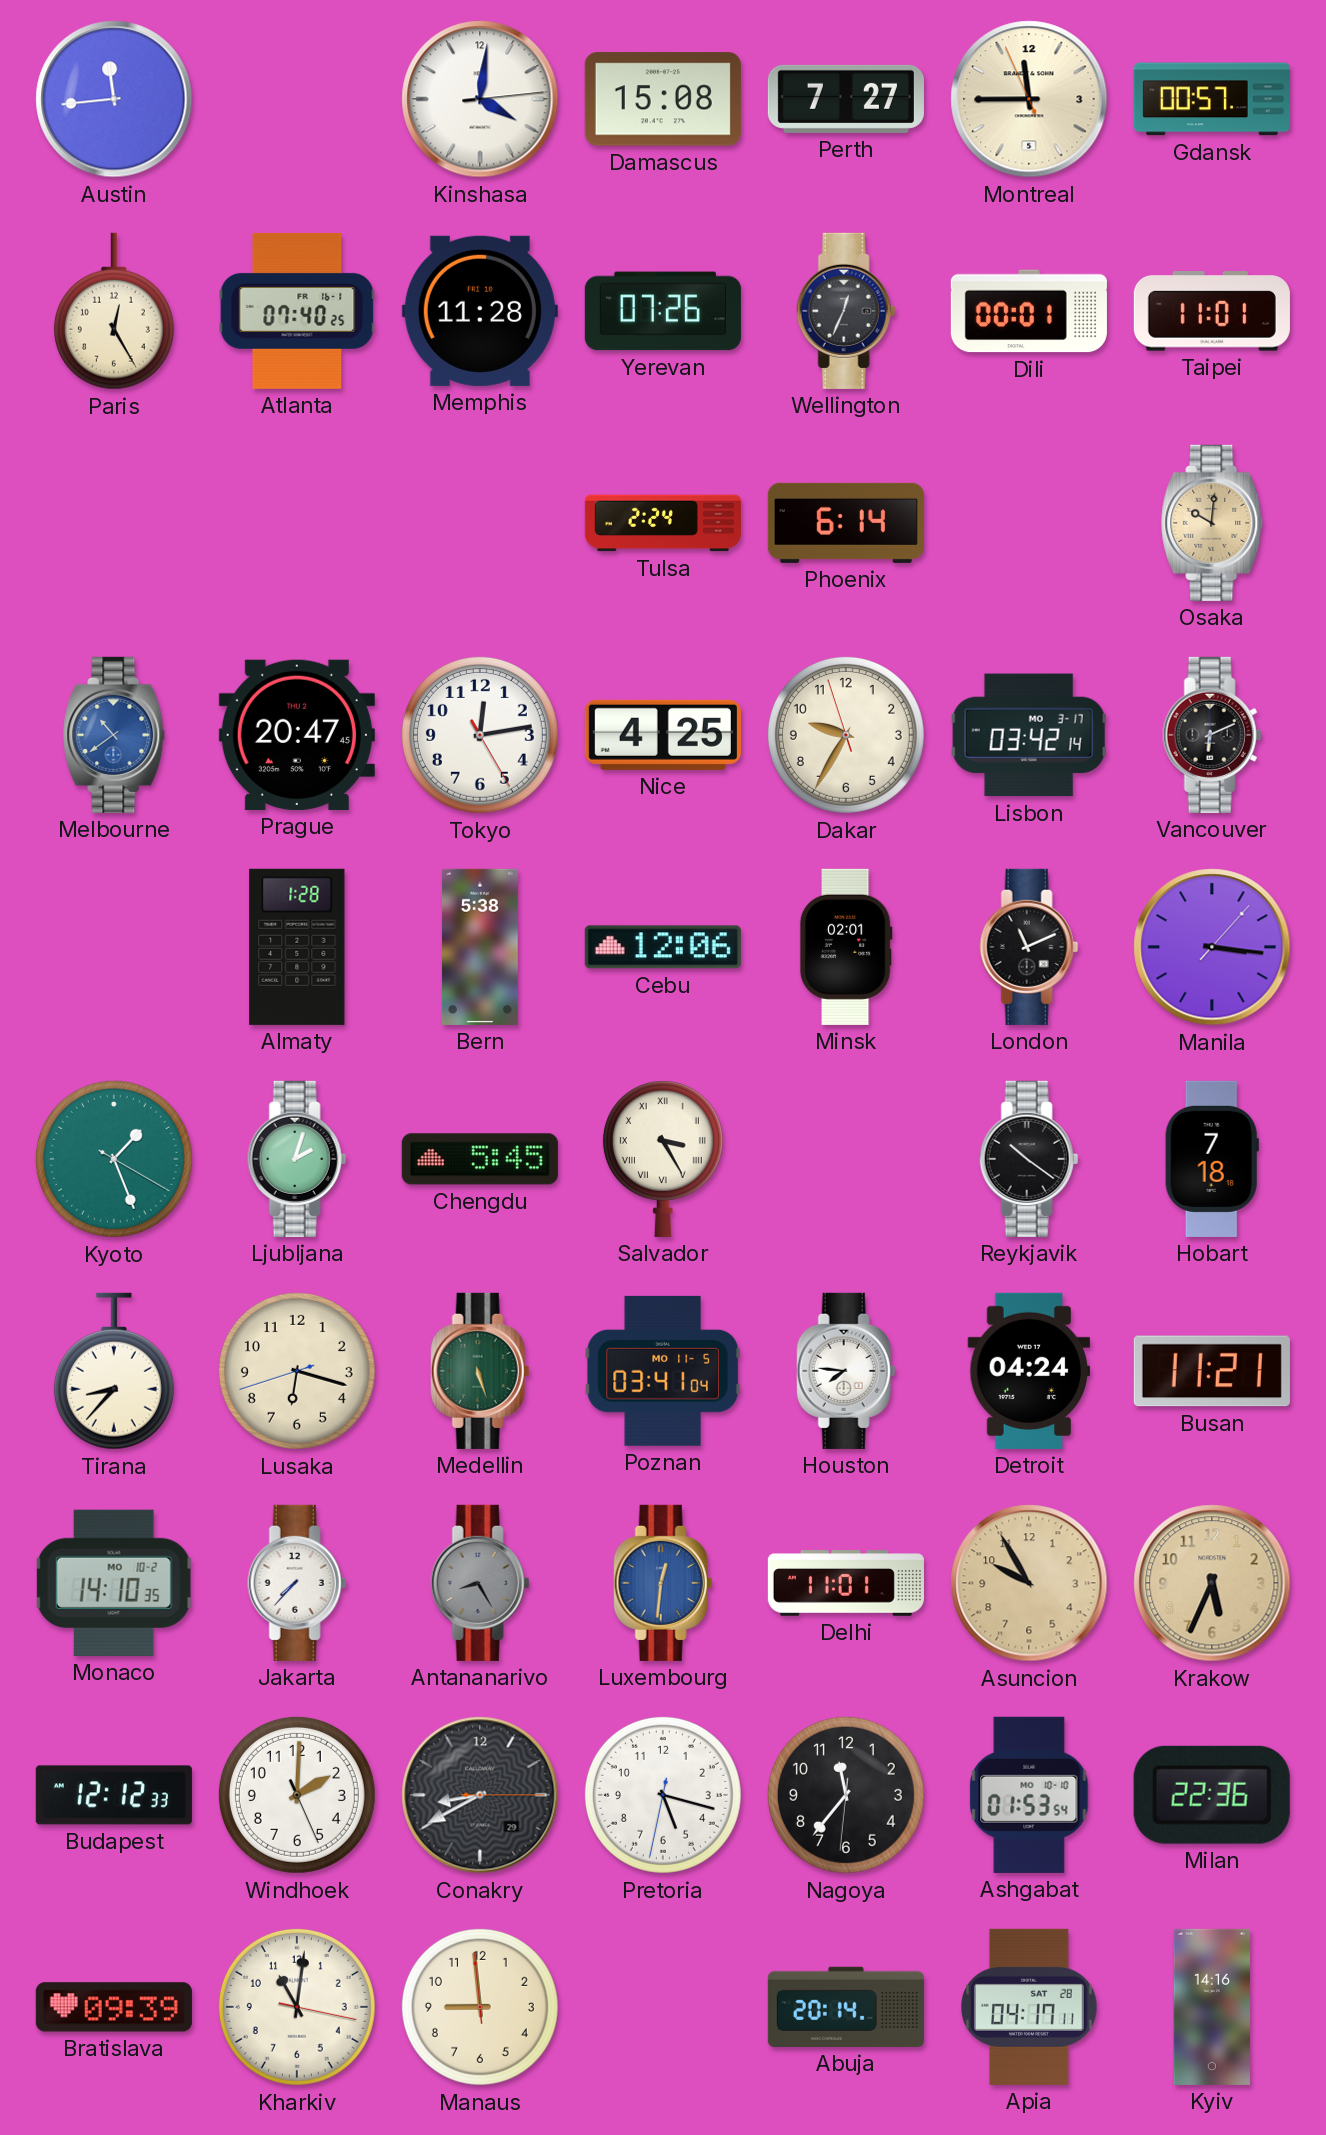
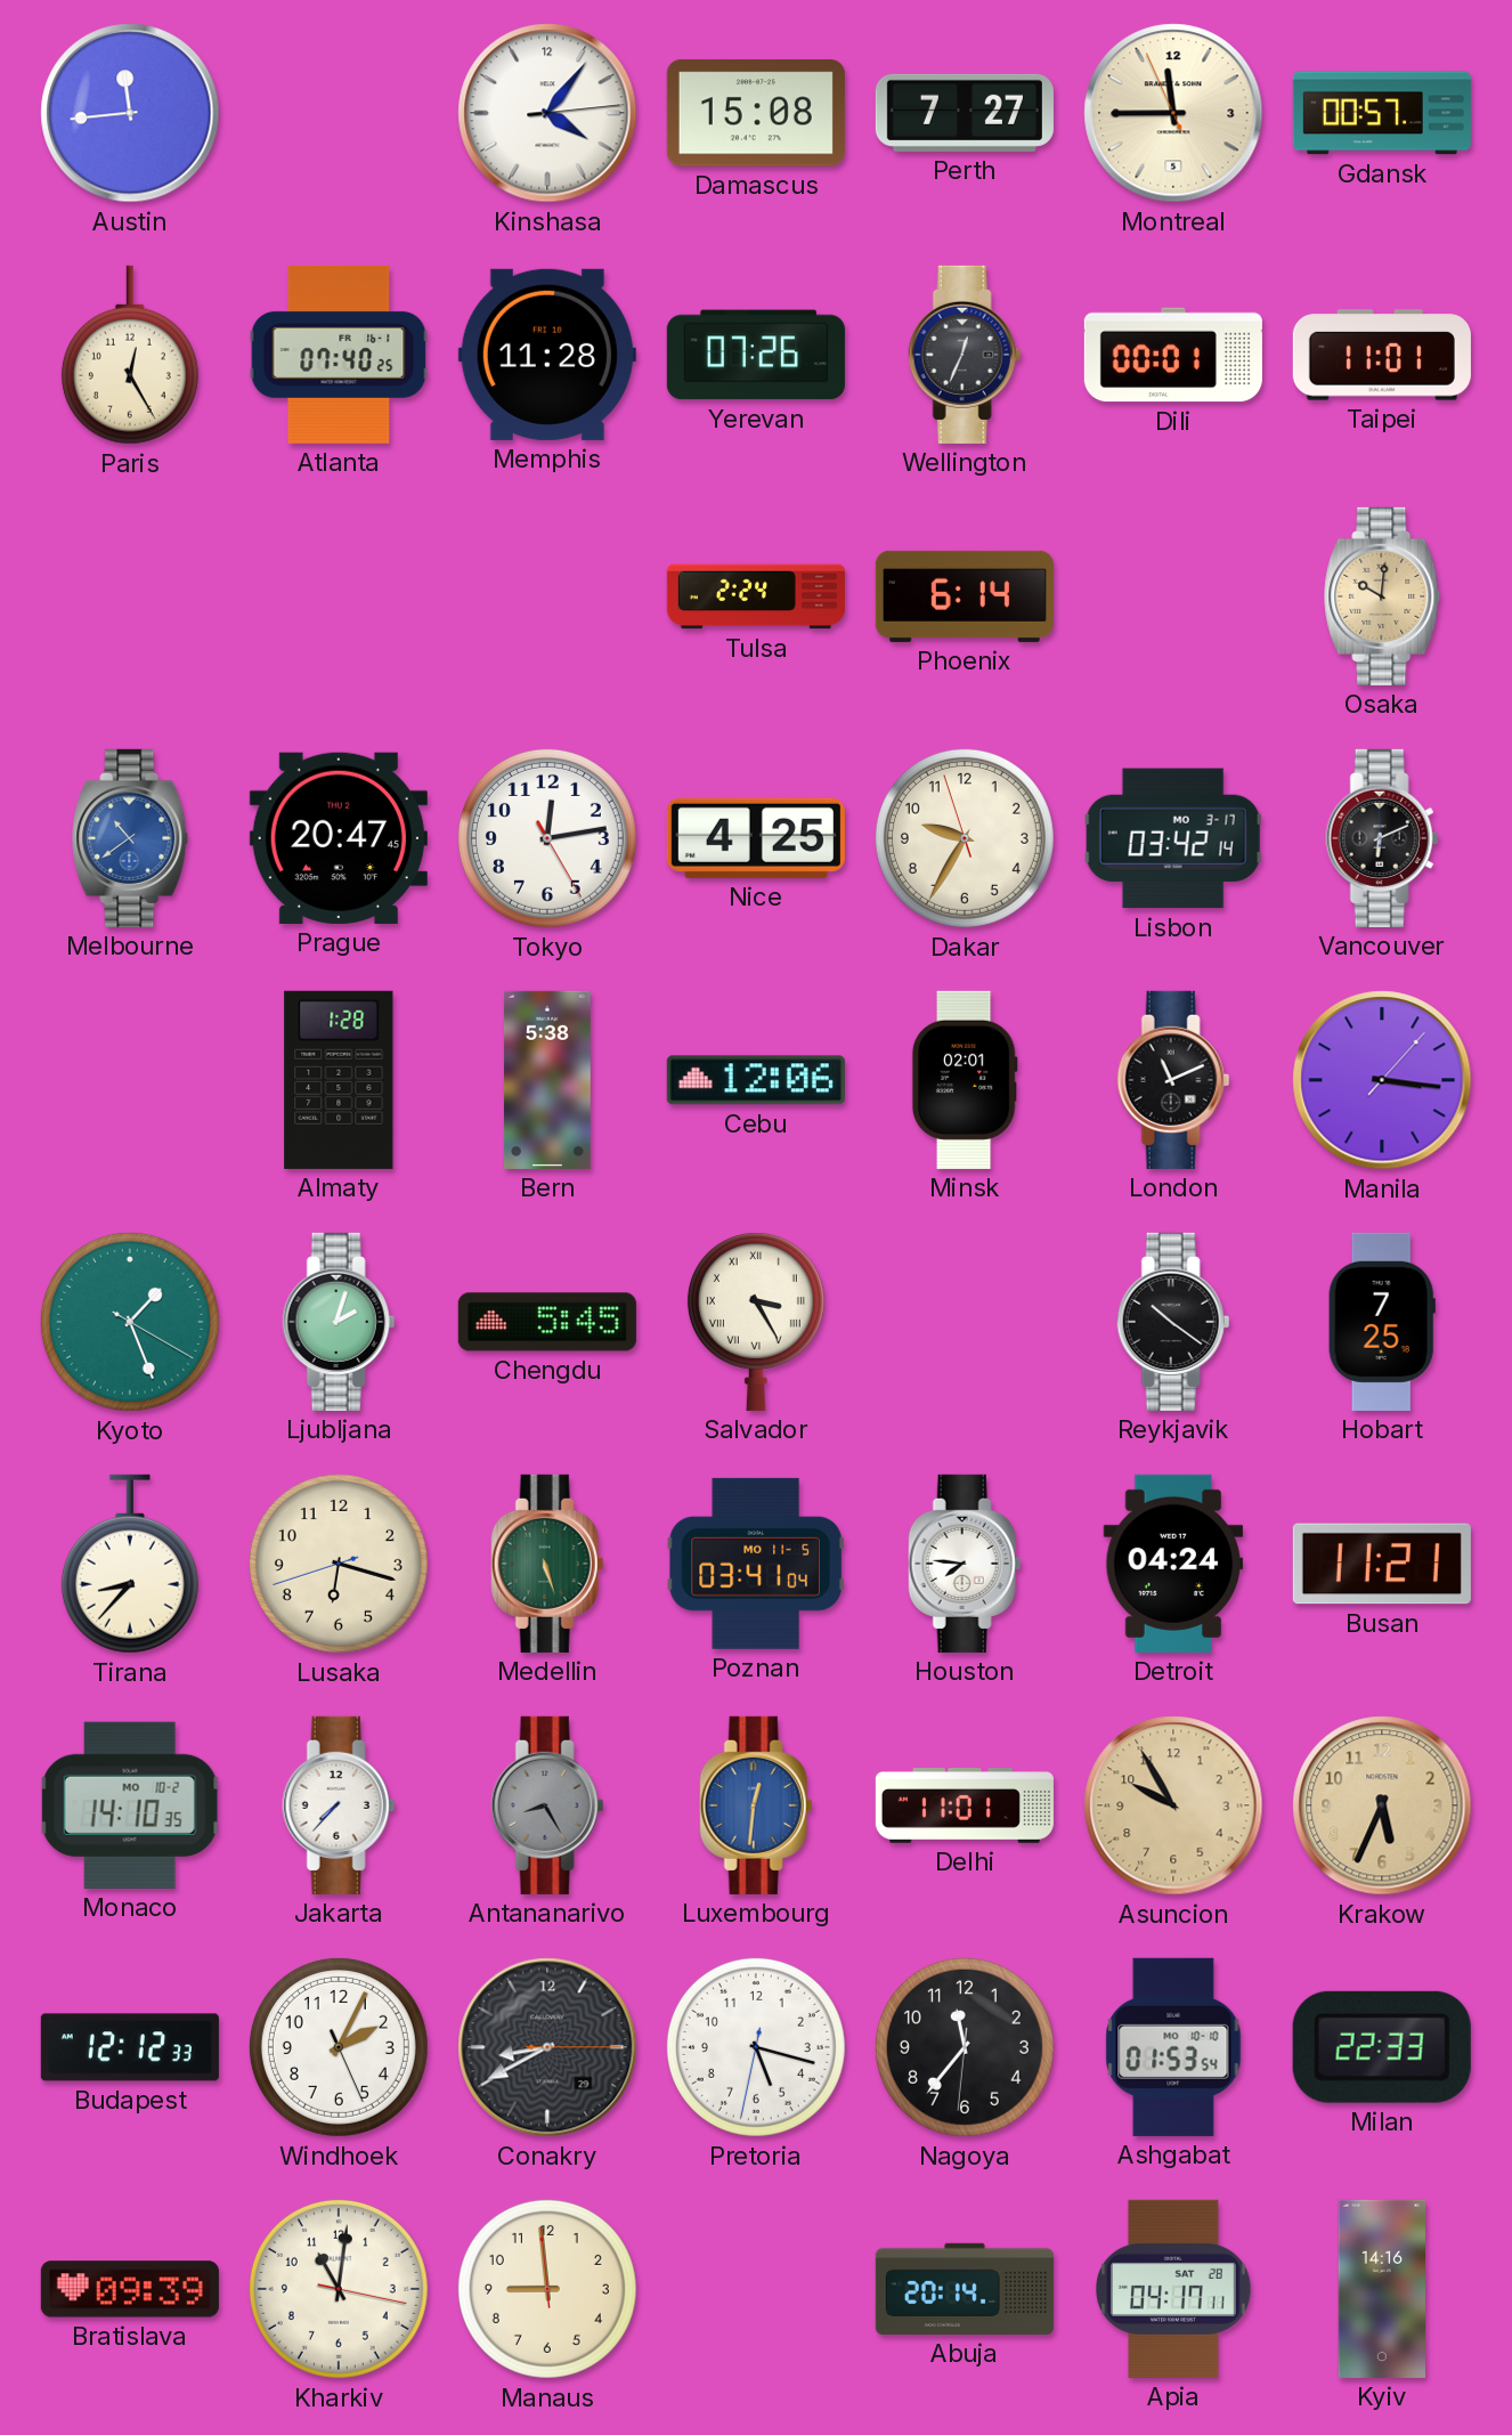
Kinshasa: 4:01 -> 4:06
Hobart: 7:18 -> 7:25
Windhoek: 2:00 -> 2:04
Milan: 22:36 -> 22:33
